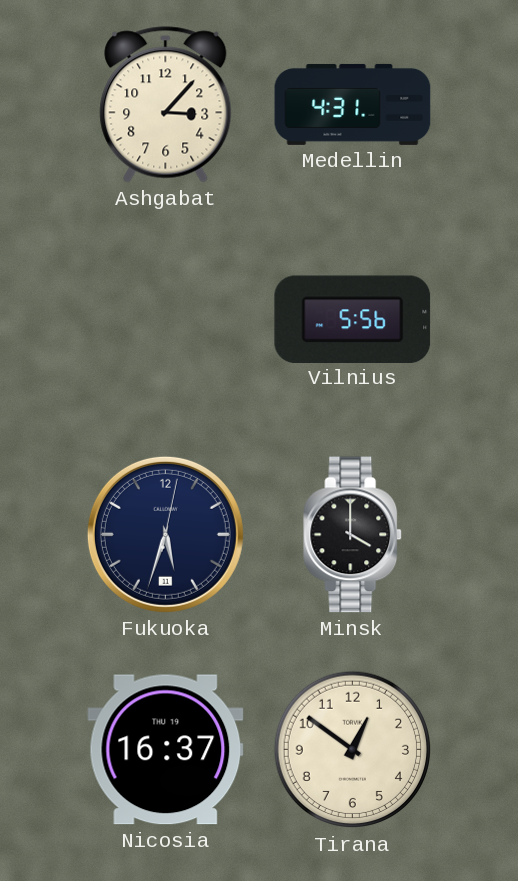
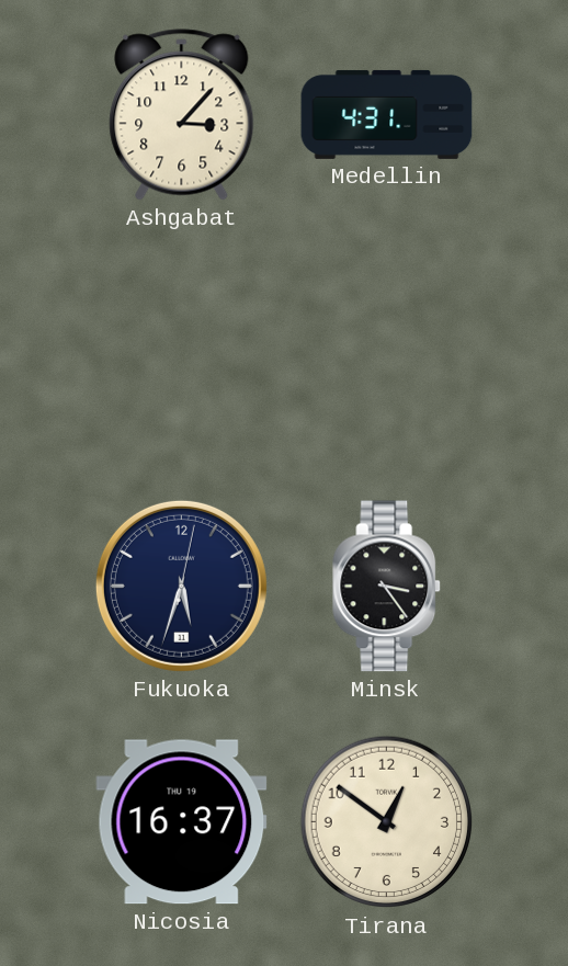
Vilnius: 5:56 -> none
Minsk: 4:00 -> 3:24
